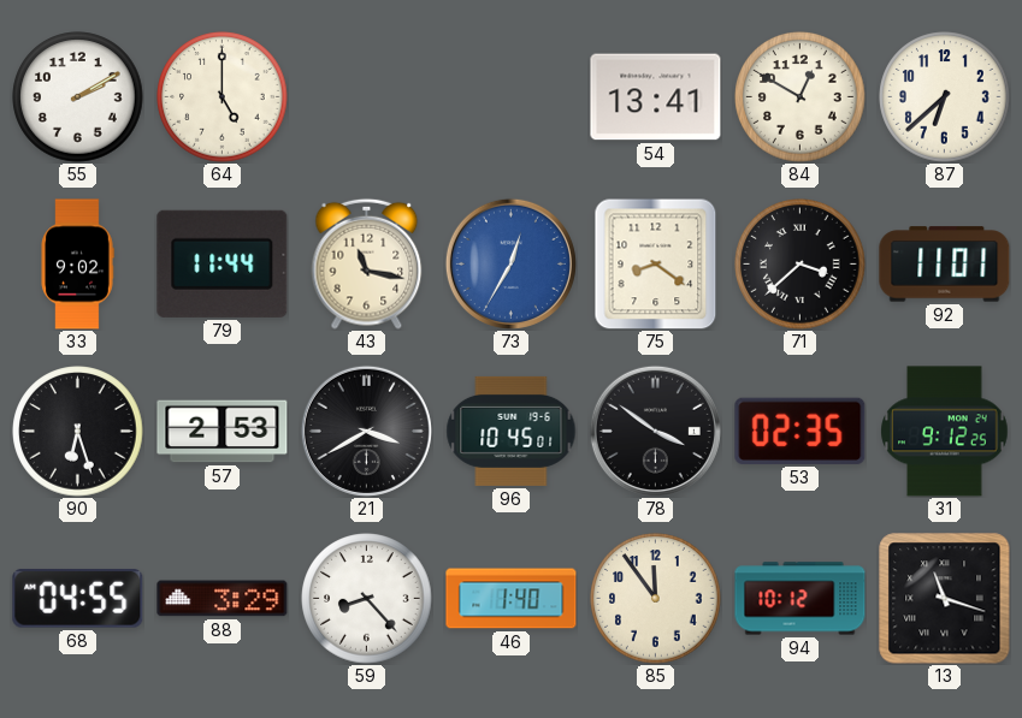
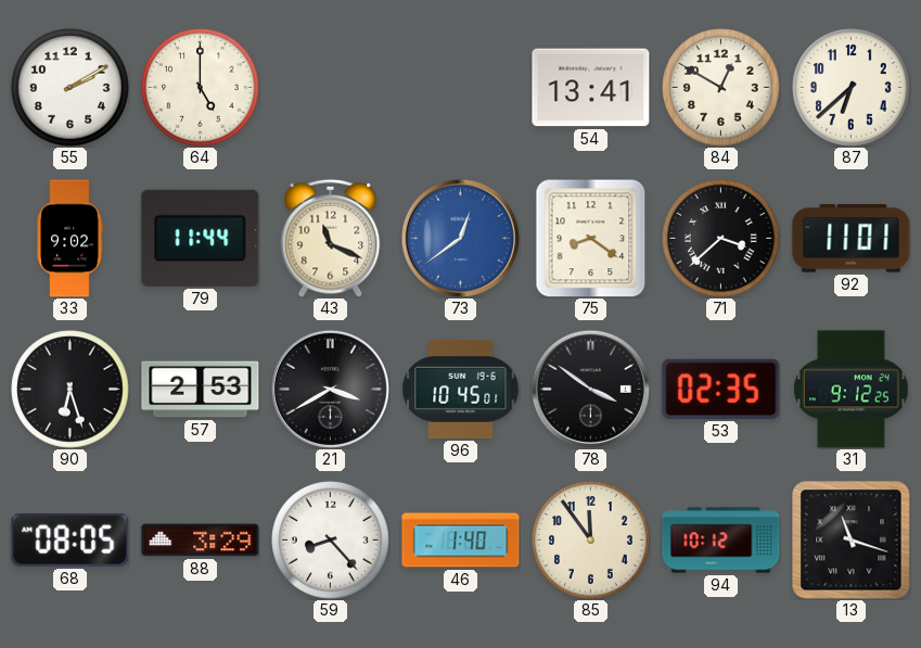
43: 11:17 -> 11:19
73: 12:35 -> 12:39
68: 04:55 -> 08:05
